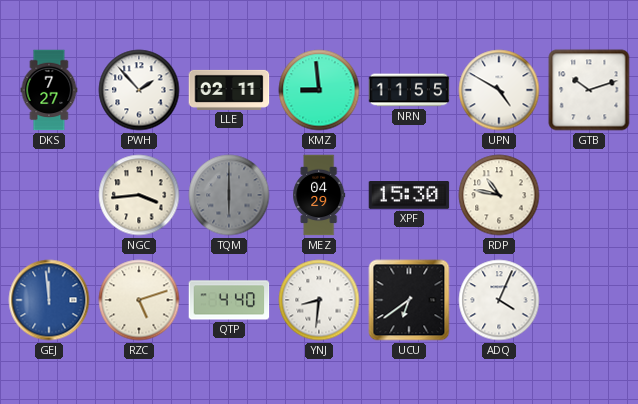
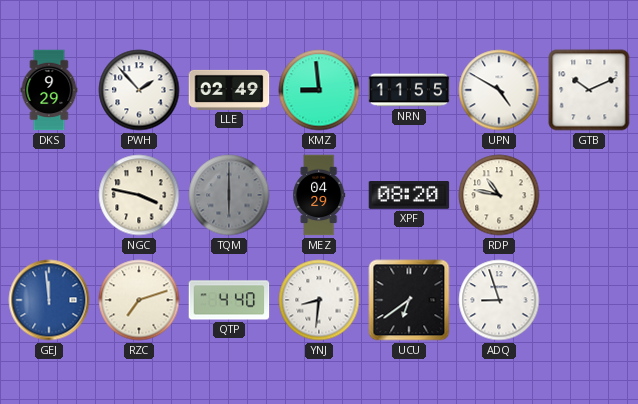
DKS: 7:27 -> 9:29
LLE: 02:11 -> 02:49
GTB: 10:12 -> 10:11
NGC: 3:44 -> 3:47
XPF: 15:30 -> 08:20
RZC: 5:12 -> 7:12
ADQ: 4:04 -> 8:57
